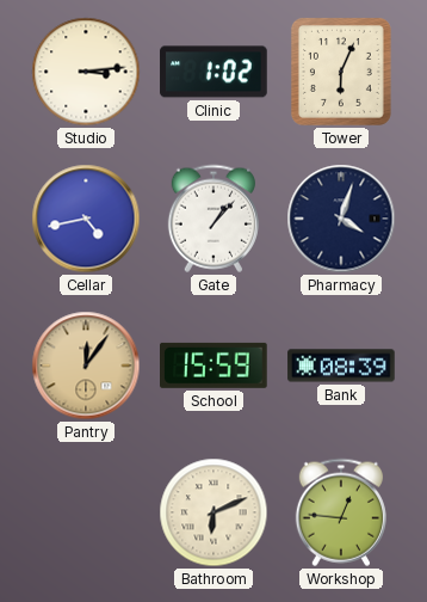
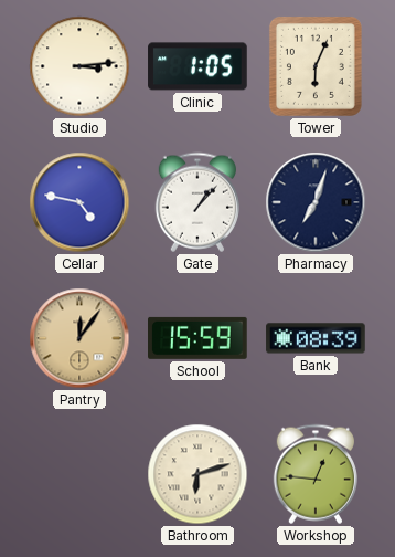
Clinic: 1:02 -> 1:05
Cellar: 4:43 -> 4:47
Pharmacy: 4:03 -> 7:03
Bathroom: 6:11 -> 6:12
